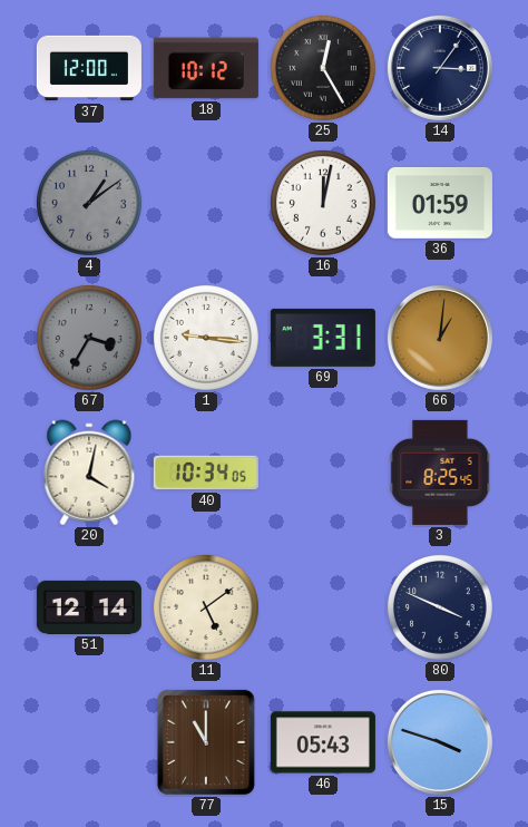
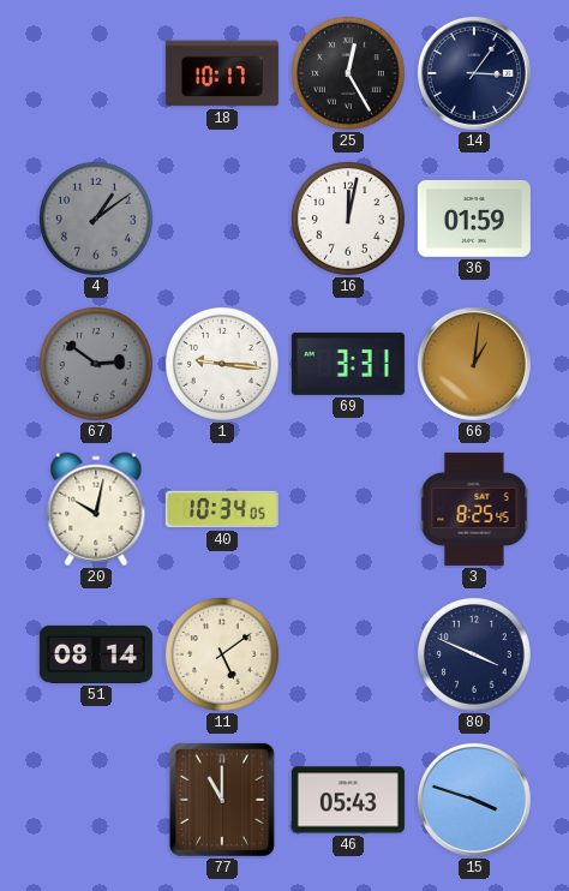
37: 12:00 -> none
18: 10:12 -> 10:17
67: 3:35 -> 2:51
20: 4:02 -> 10:02
51: 12:14 -> 08:14
